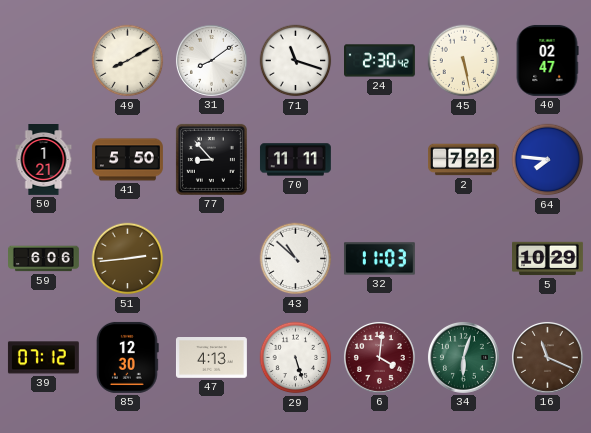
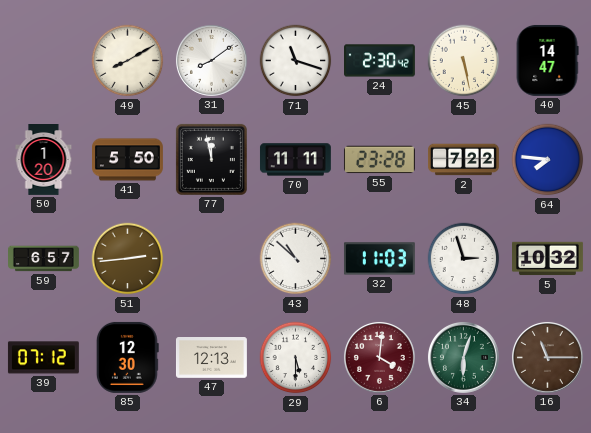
40: 02:47 -> 14:47
50: 1:21 -> 1:20
77: 8:53 -> 11:58
55: none -> 23:28
59: 6:06 -> 6:57
48: none -> 2:57
5: 10:29 -> 10:32
47: 4:13 -> 12:13
29: 5:27 -> 5:30
16: 11:19 -> 11:15
